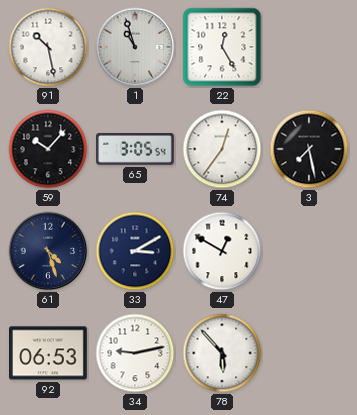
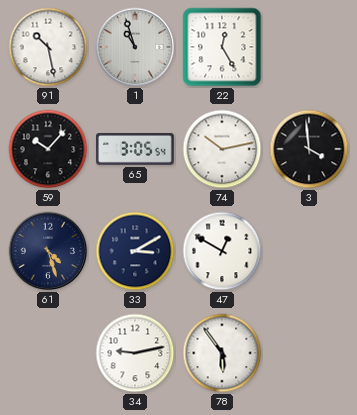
74: 12:36 -> 10:13
3: 7:28 -> 3:59
92: 06:53 -> none
78: 5:53 -> 5:54
